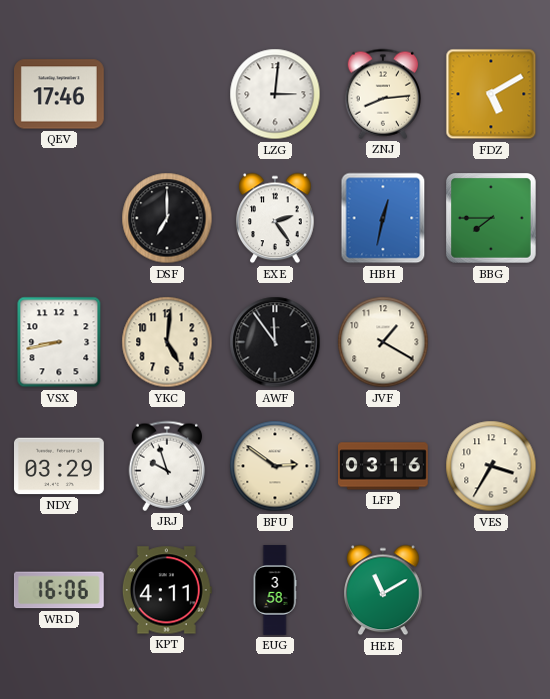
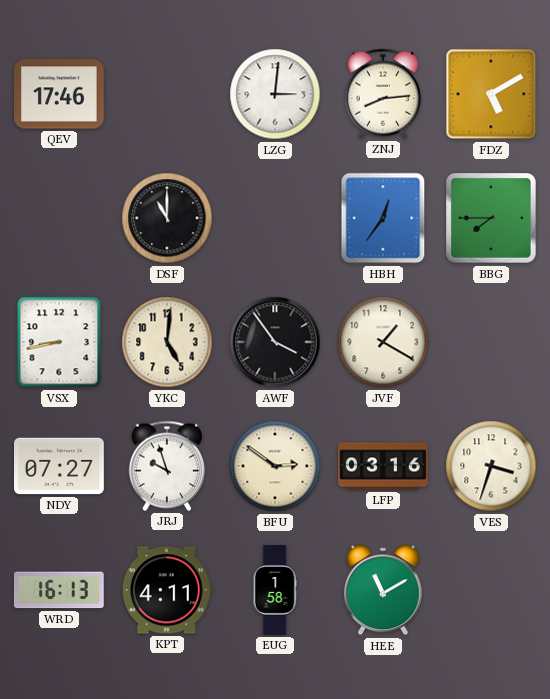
DSF: 7:00 -> 11:00
EXE: 2:24 -> none
HBH: 12:32 -> 12:36
AWF: 11:54 -> 3:54
NDY: 03:29 -> 07:27
VES: 3:35 -> 3:33
WRD: 16:06 -> 16:13
EUG: 3:58 -> 1:58
